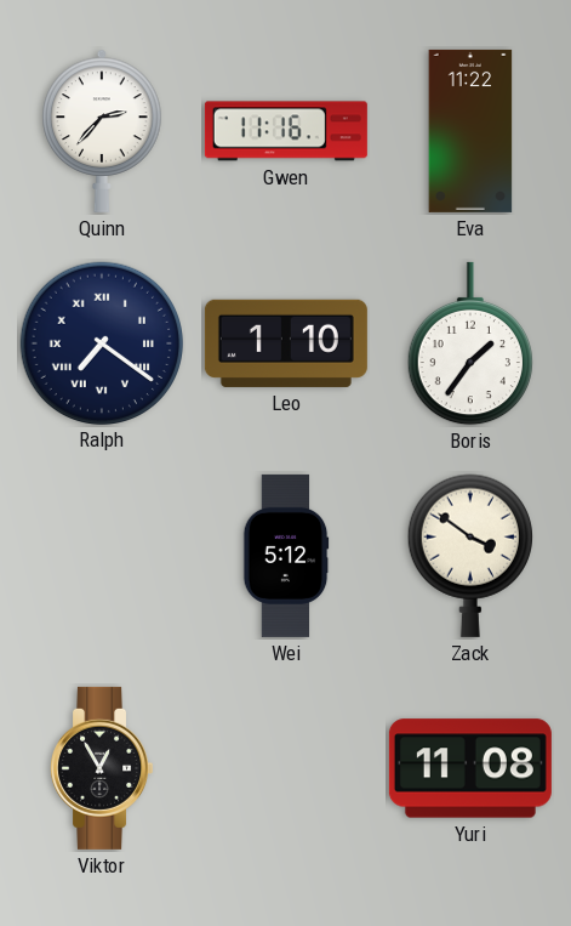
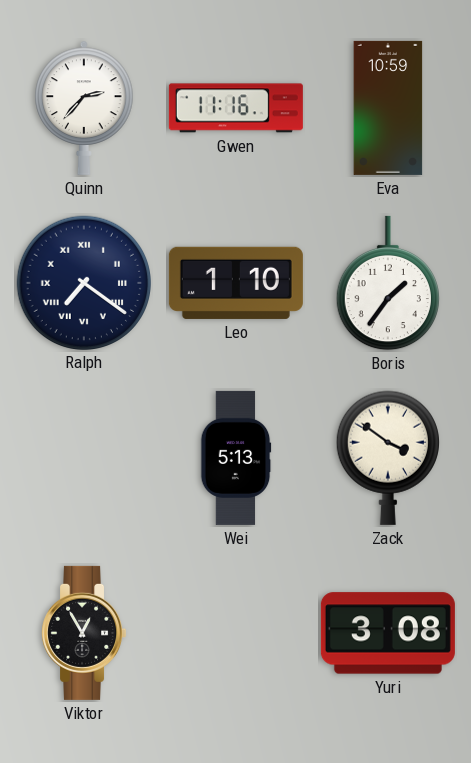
Eva: 11:22 -> 10:59
Wei: 5:12 -> 5:13
Yuri: 11:08 -> 3:08
